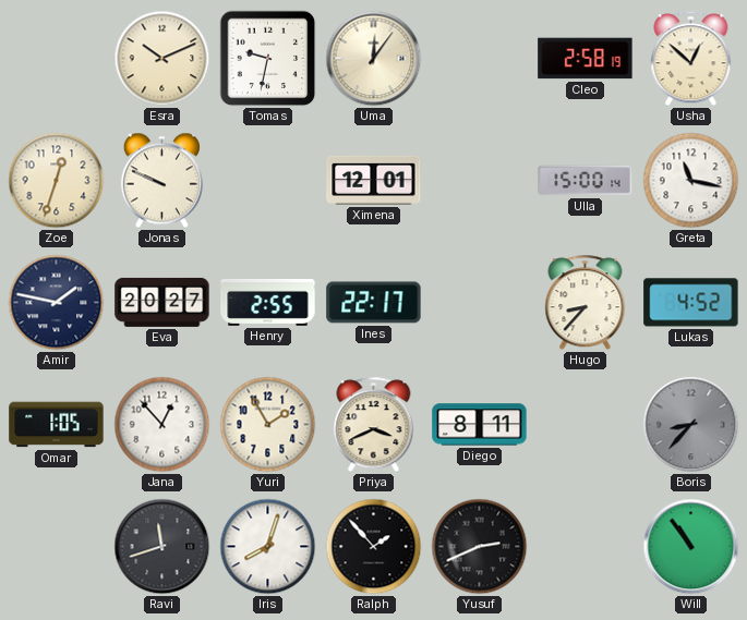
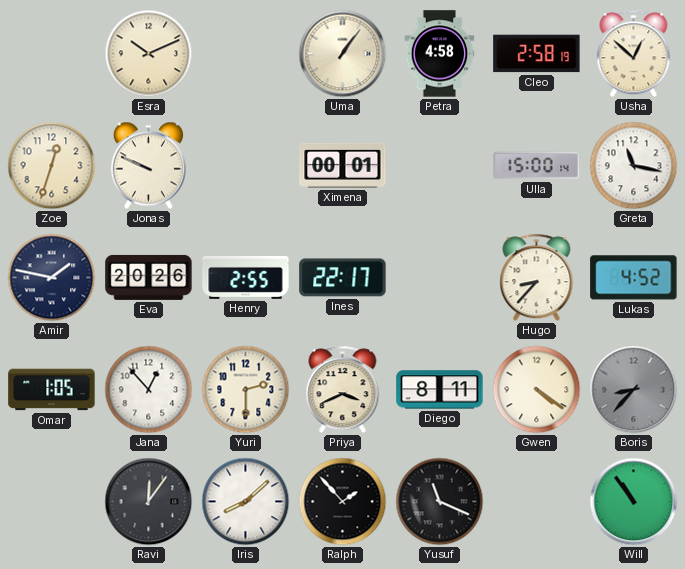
Tomas: 9:32 -> none
Uma: 12:06 -> 1:06
Petra: none -> 4:58
Ximena: 12:01 -> 00:01
Eva: 20:27 -> 20:26
Yuri: 1:55 -> 2:30
Gwen: none -> 4:21
Ravi: 11:42 -> 12:06
Iris: 8:03 -> 8:08
Yusuf: 2:41 -> 11:19
